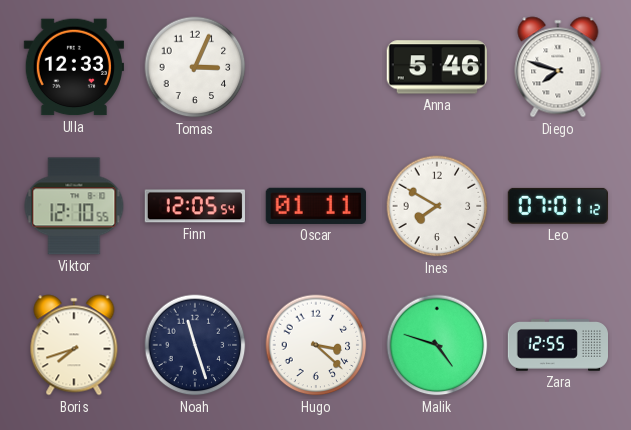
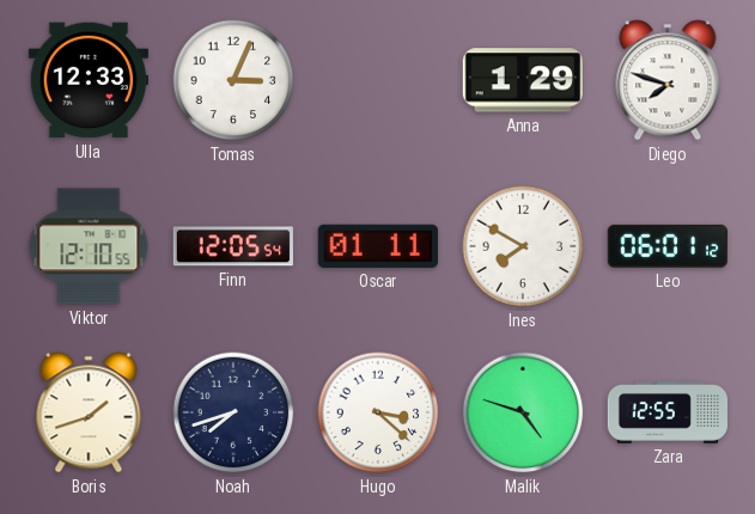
Anna: 5:46 -> 1:29
Leo: 07:01 -> 06:01
Boris: 7:42 -> 1:42
Noah: 11:27 -> 7:42
